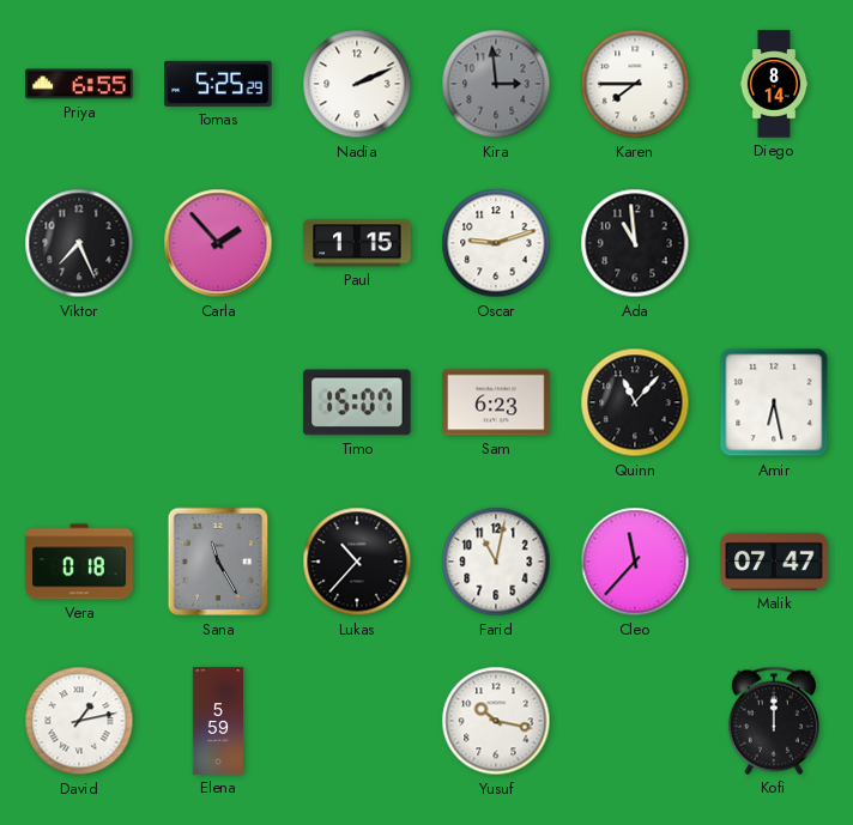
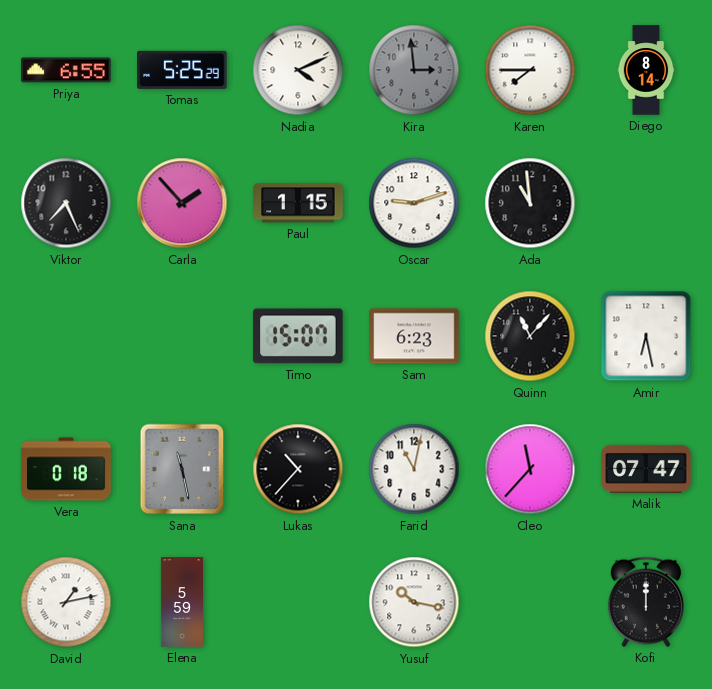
Nadia: 2:11 -> 4:11
Sana: 11:25 -> 11:28
